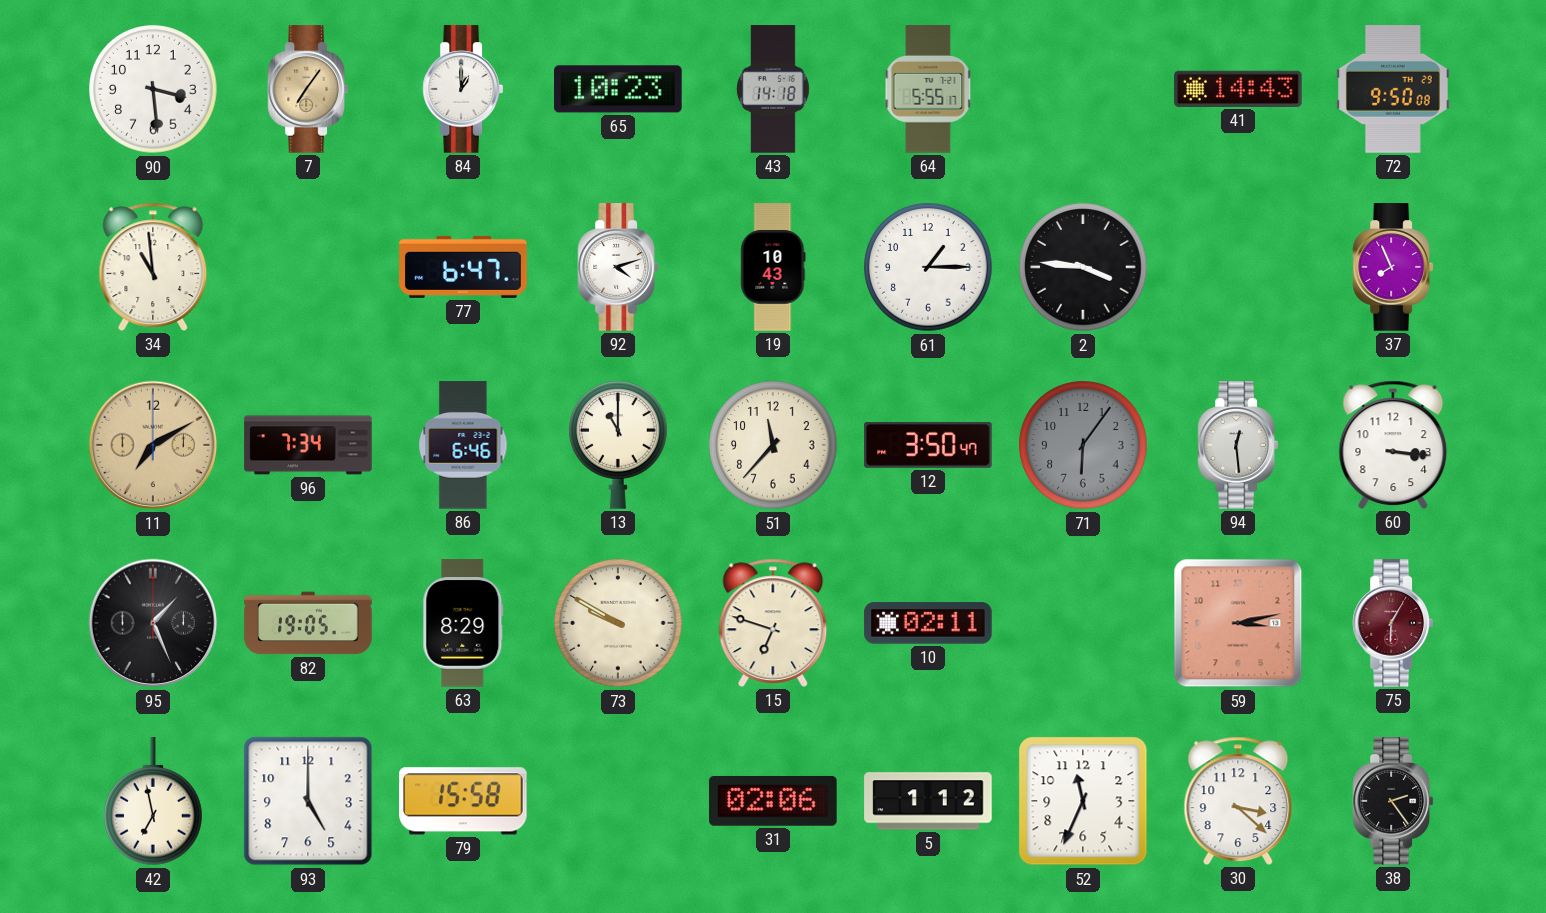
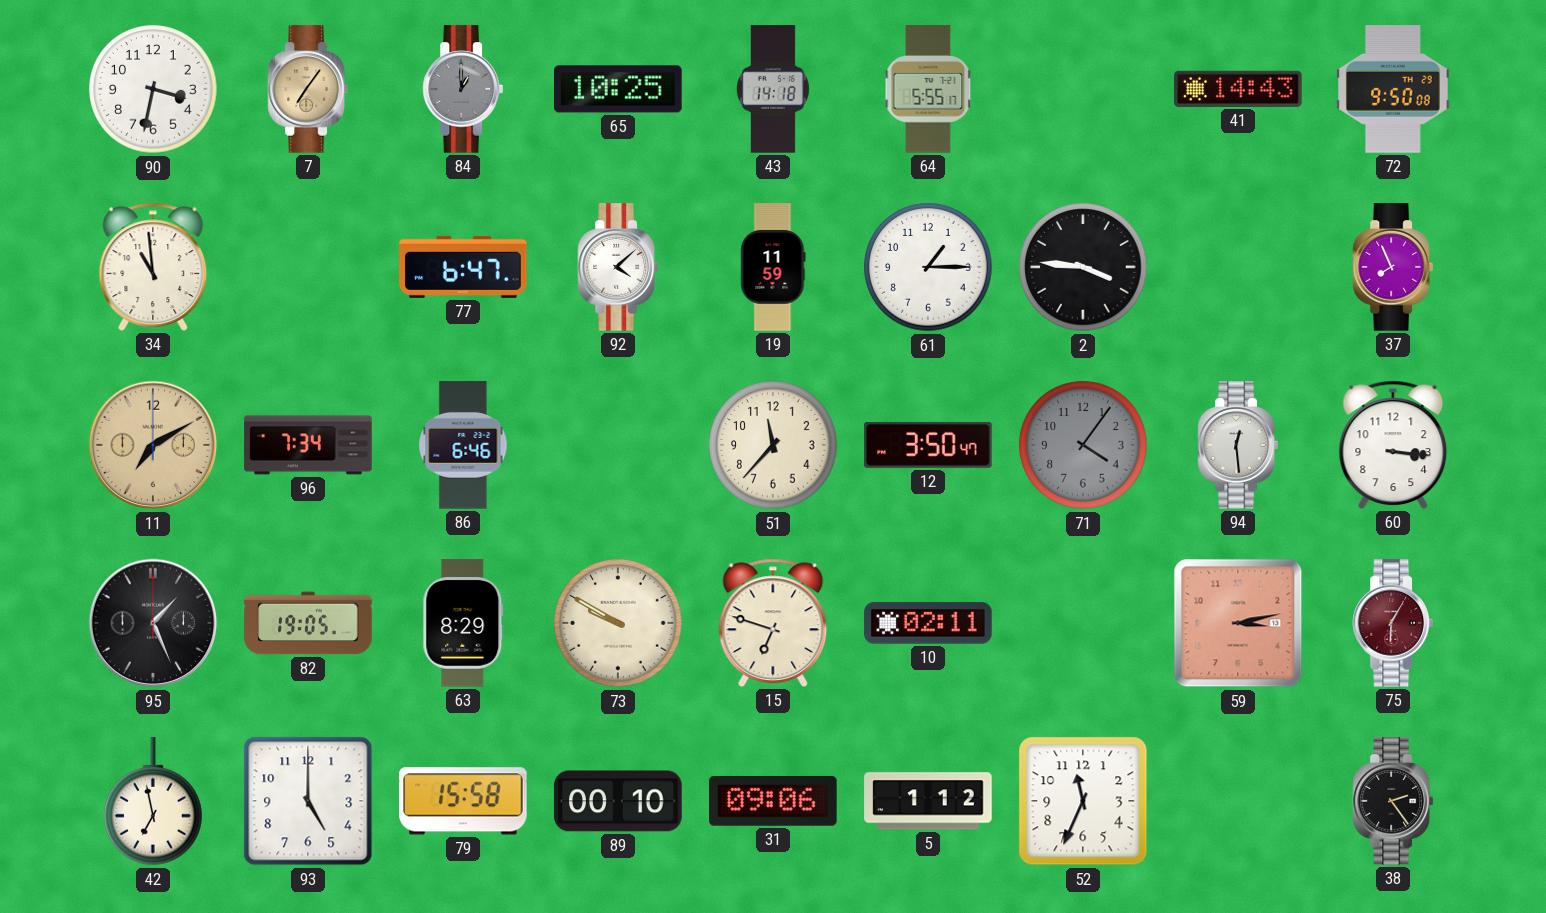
90: 3:29 -> 3:32
84 dial: white -> grey
65: 10:23 -> 10:25
92: 4:12 -> 4:08
19: 10:43 -> 11:59
13: 11:00 -> none
71: 6:06 -> 4:06
89: none -> 00:10
31: 02:06 -> 09:06
30: 3:22 -> none
